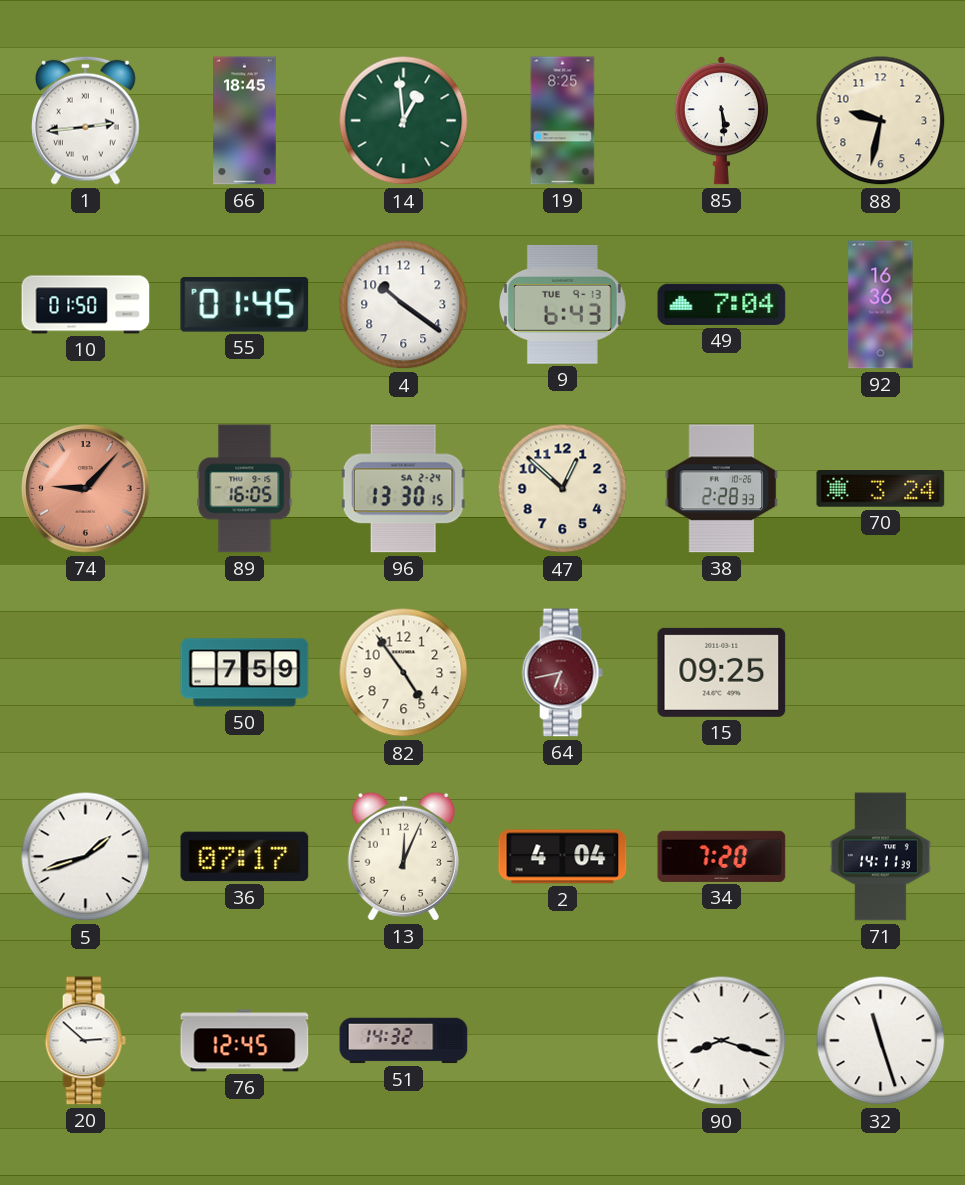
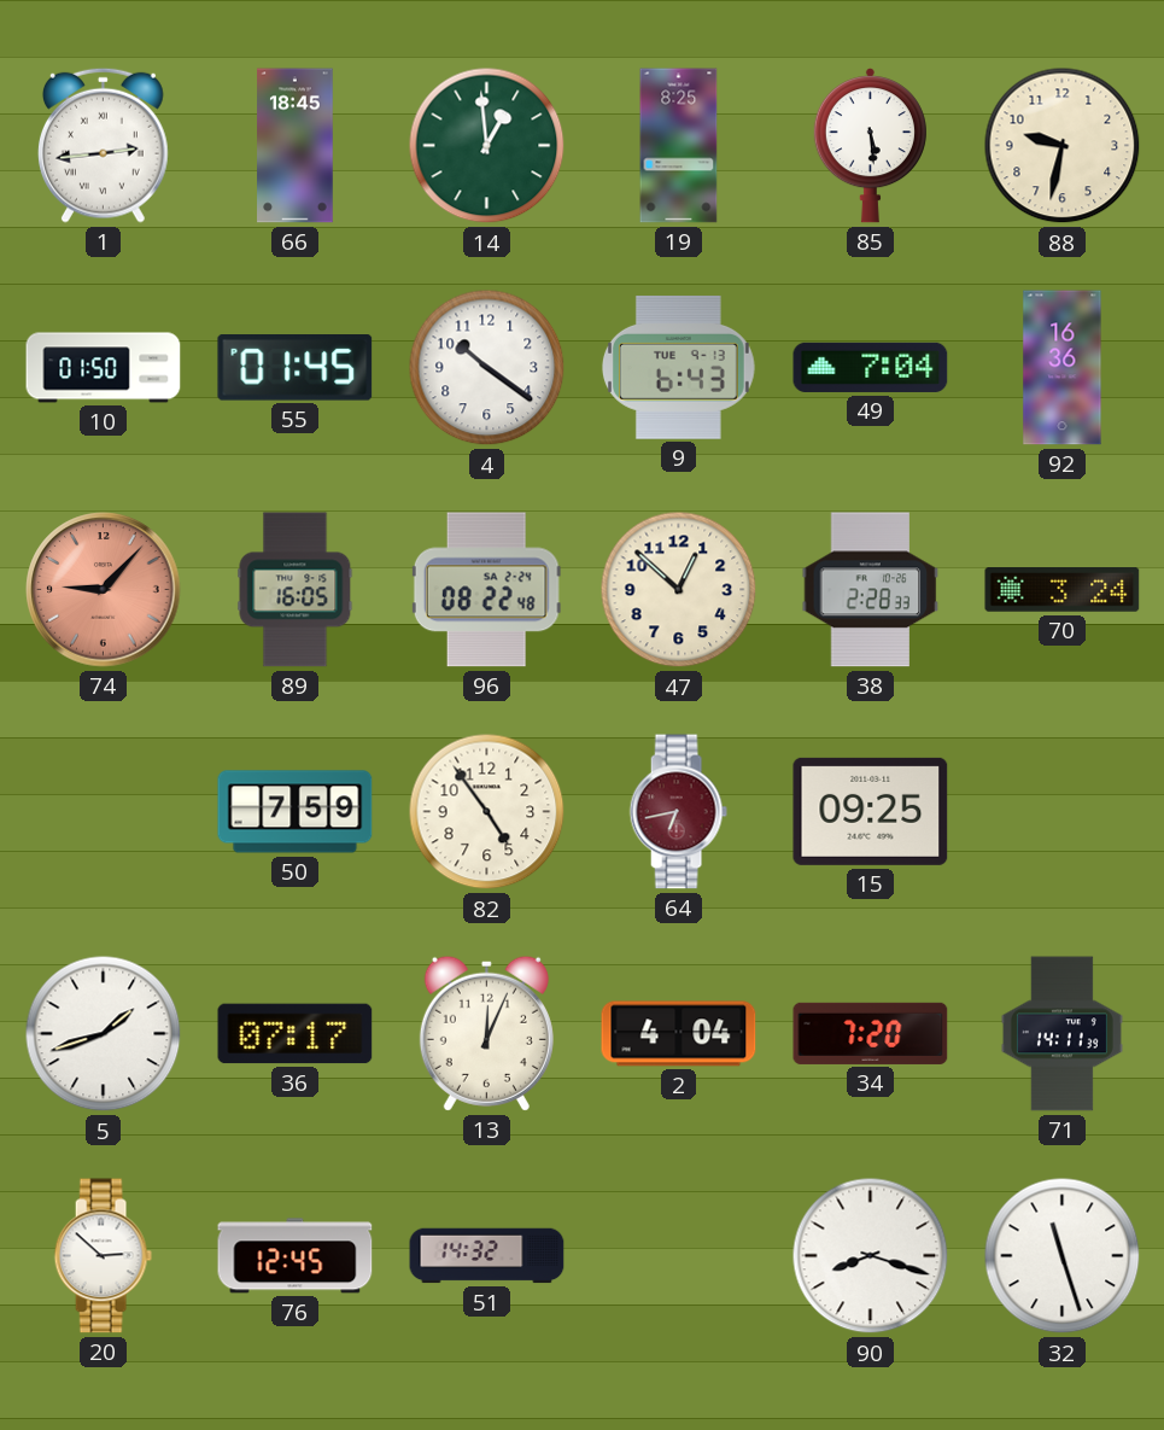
96: 13:30 -> 08:22
